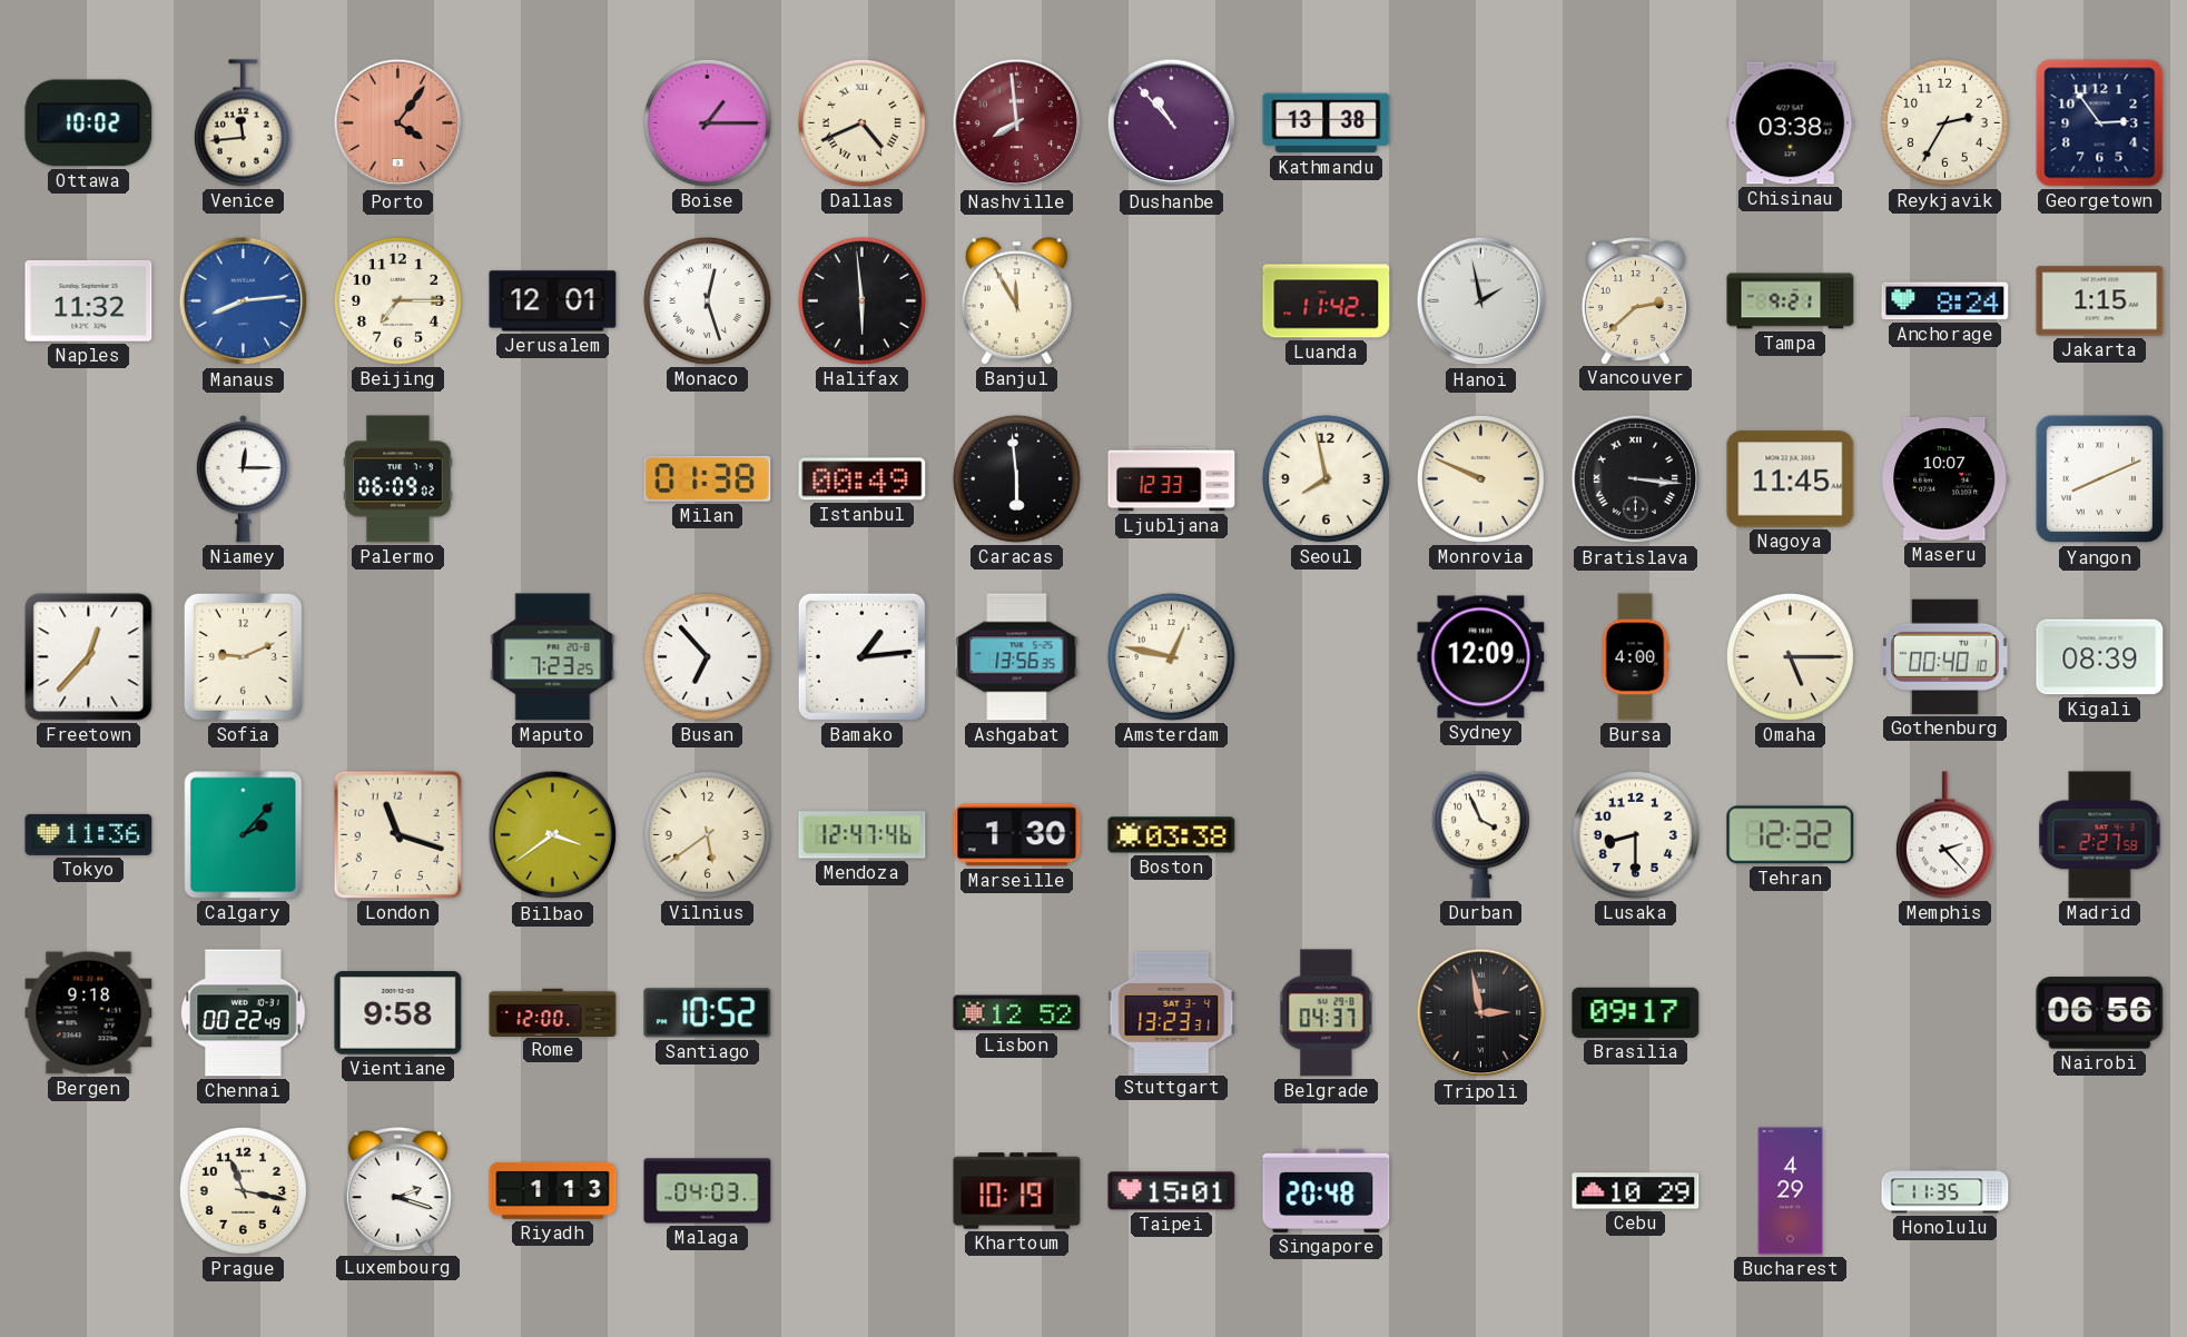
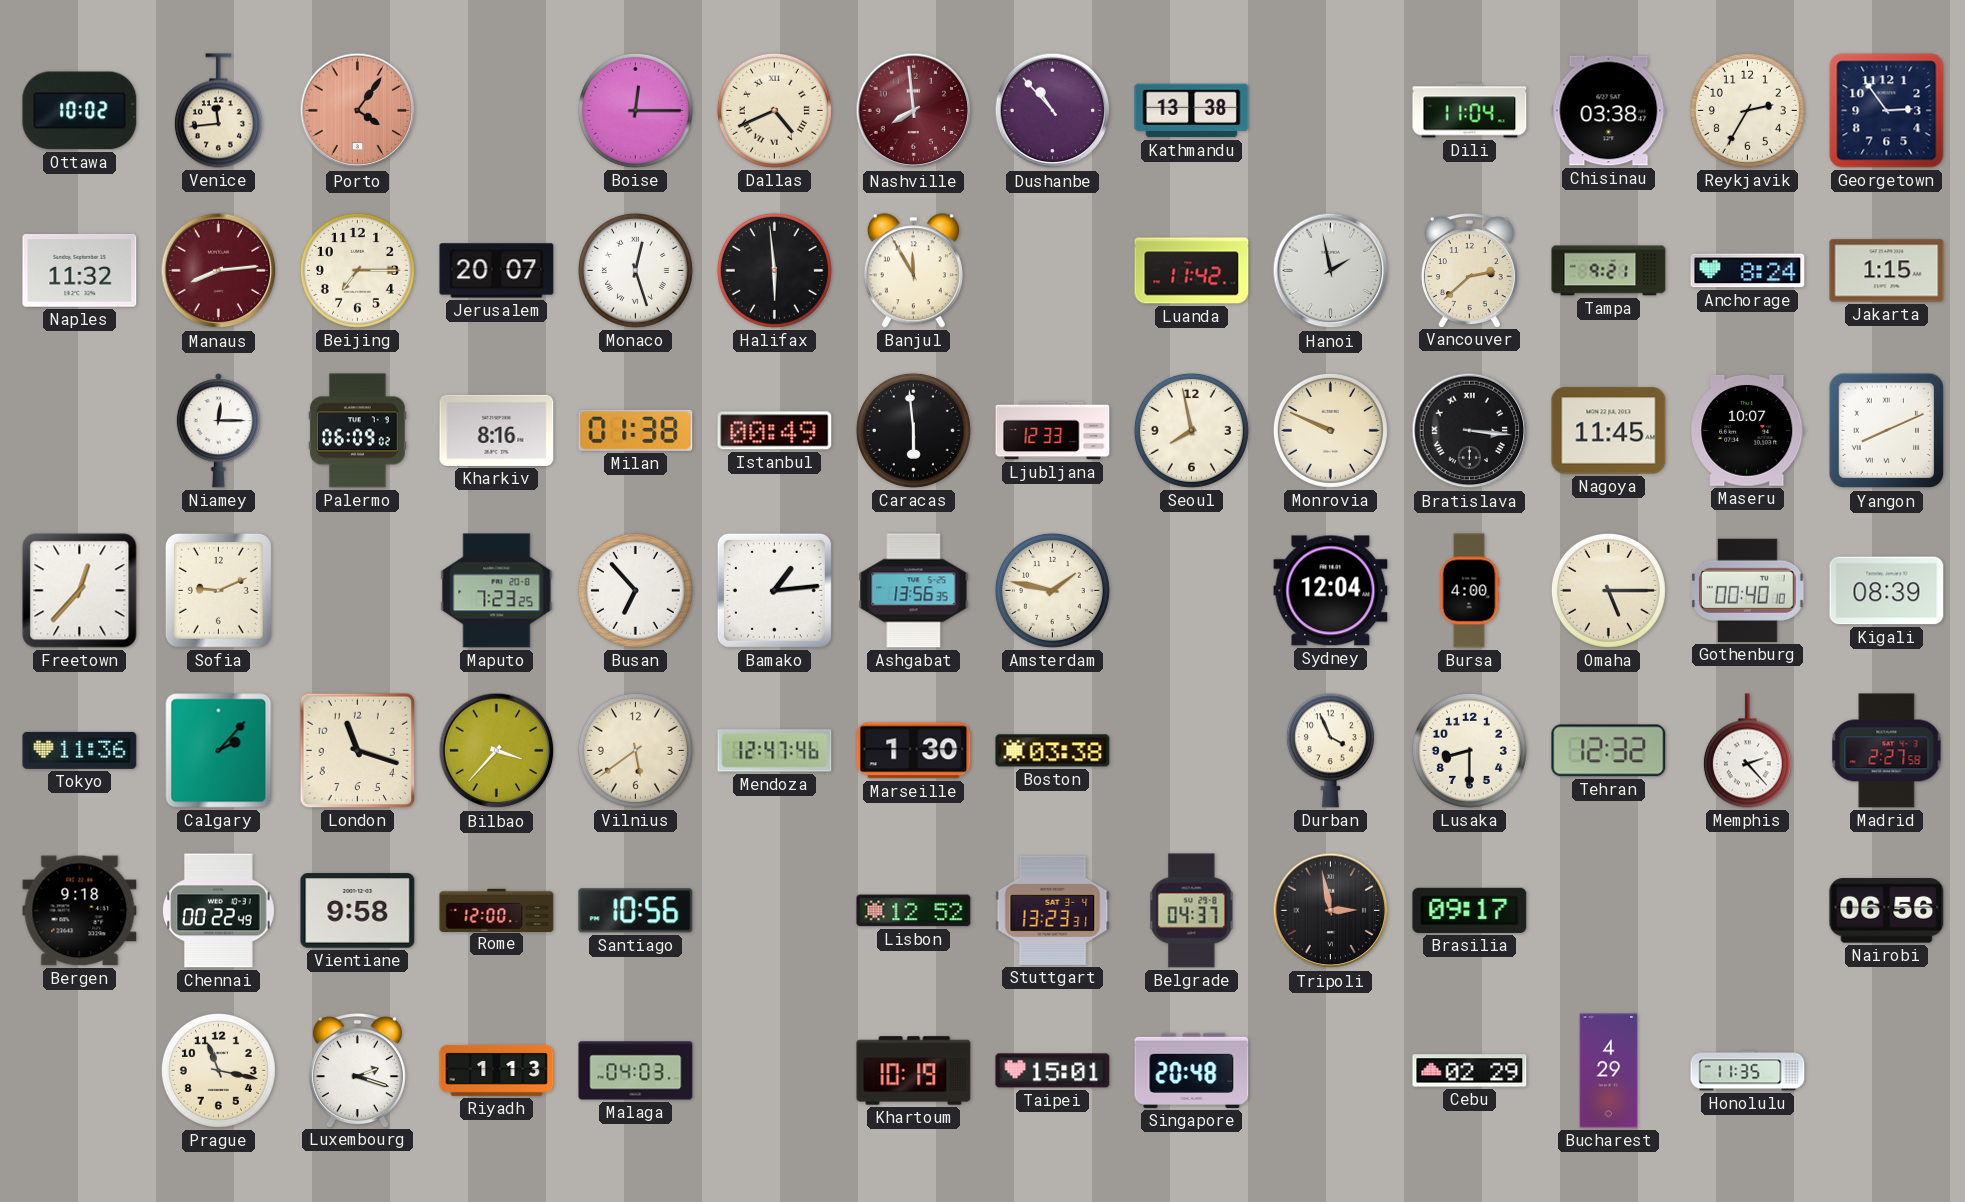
Boise: 1:15 -> 12:15
Dili: none -> 11:04
Manaus dial: blue -> burgundy
Jerusalem: 12:01 -> 20:07
Kharkiv: none -> 8:16
Amsterdam: 12:47 -> 1:47
Sydney: 12:09 -> 12:04
Bilbao: 3:39 -> 3:37
Santiago: 10:52 -> 10:56
Cebu: 10:29 -> 02:29
